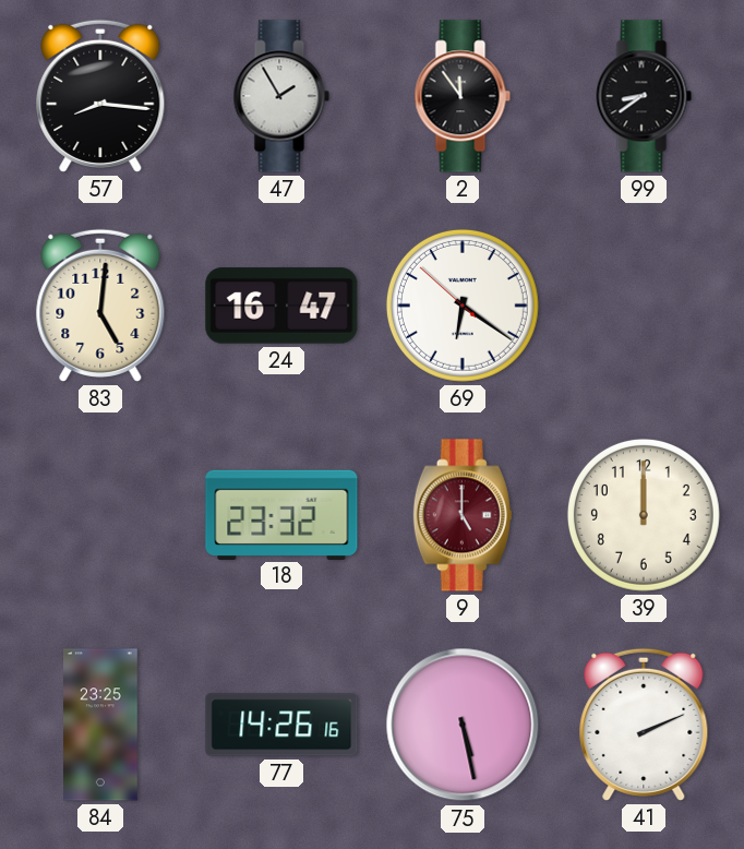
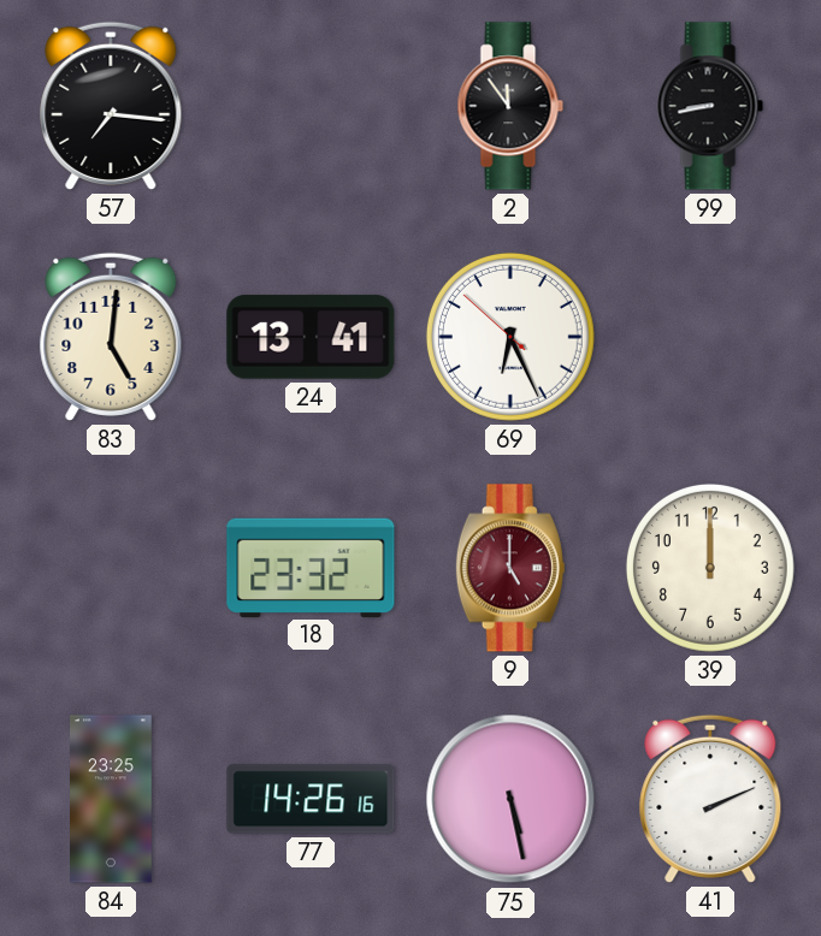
57: 8:16 -> 7:16
47: 1:55 -> none
99: 8:39 -> 8:43
24: 16:47 -> 13:41
69: 6:20 -> 6:25
